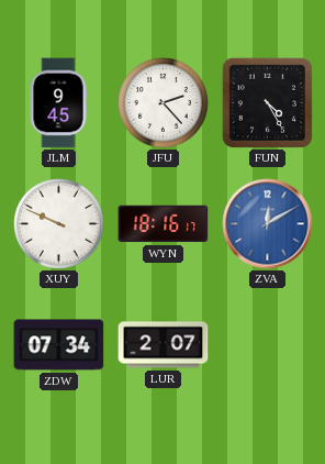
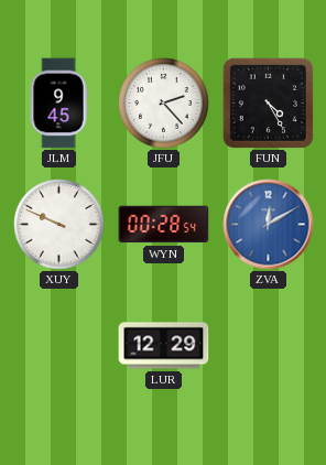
WYN: 18:16 -> 00:28
ZDW: 07:34 -> none
LUR: 2:07 -> 12:29
